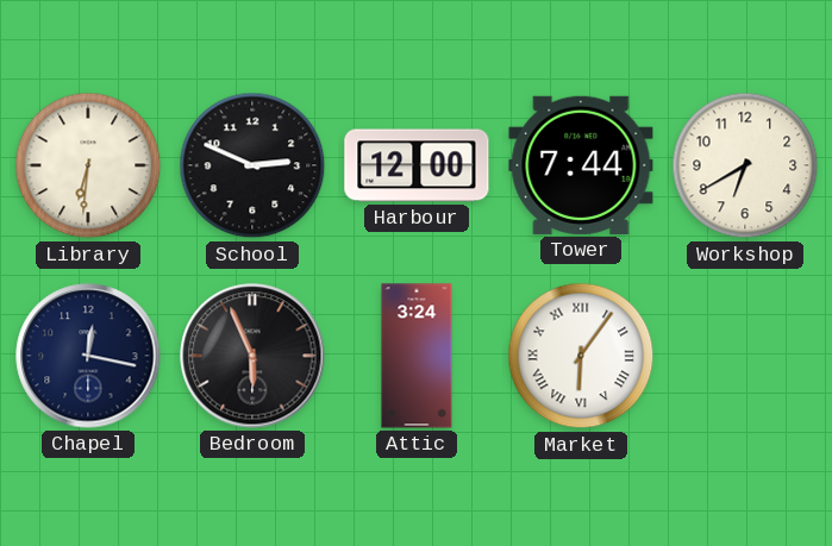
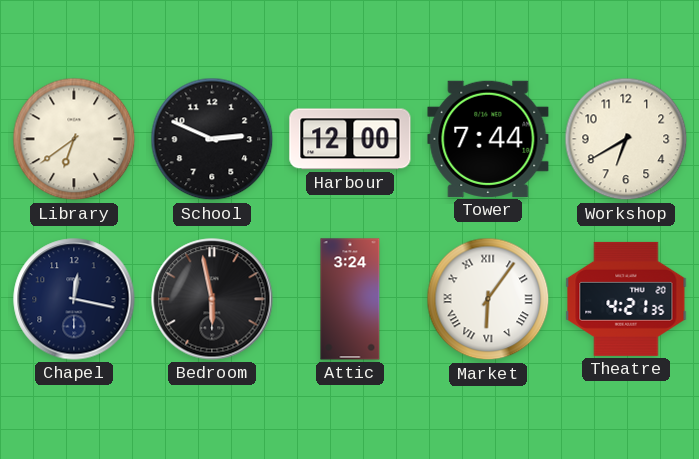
Library: 6:31 -> 6:39
Bedroom: 5:56 -> 5:58
Theatre: none -> 4:21
